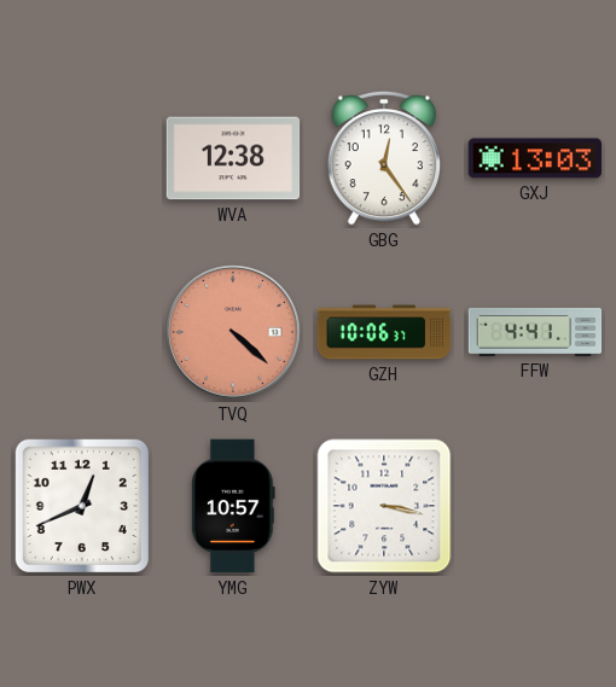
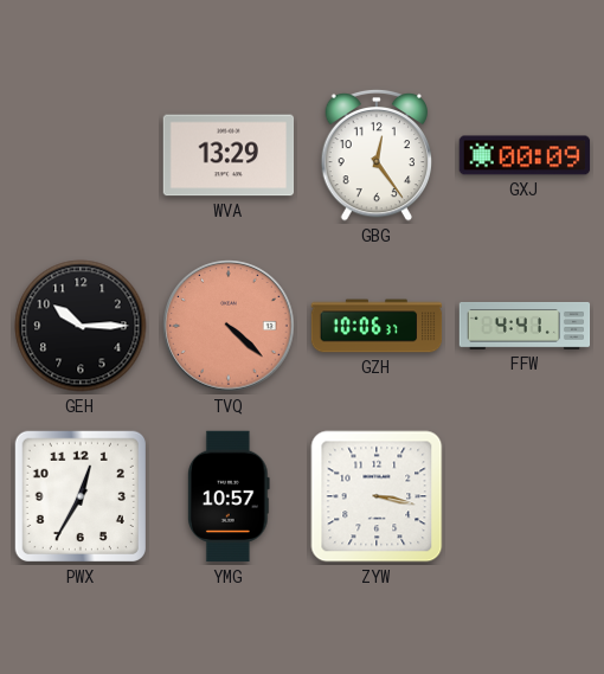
WVA: 12:38 -> 13:29
GXJ: 13:03 -> 00:09
GEH: none -> 10:15
PWX: 12:41 -> 12:35
